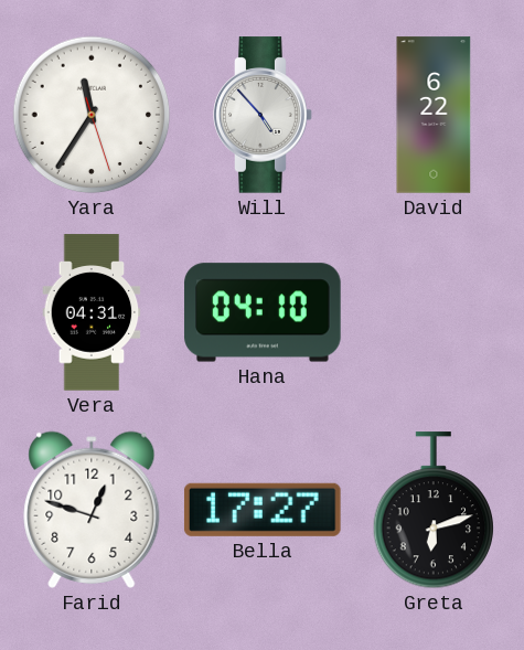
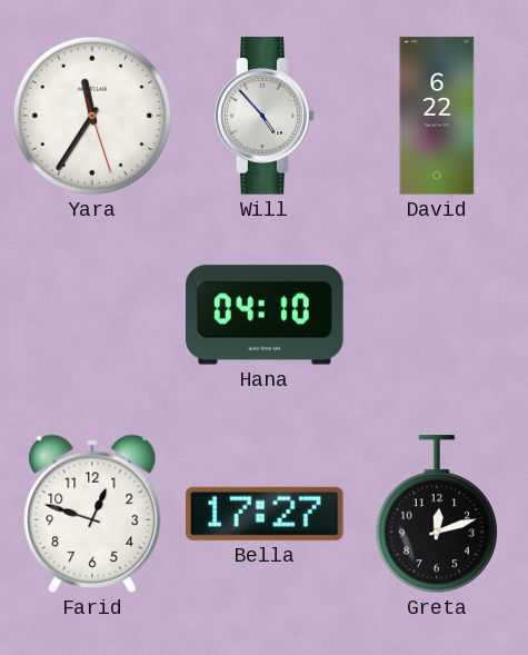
Vera: 04:31 -> none
Greta: 6:12 -> 12:12
